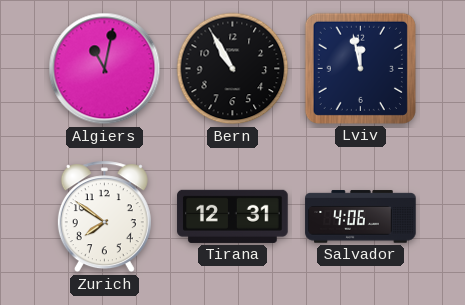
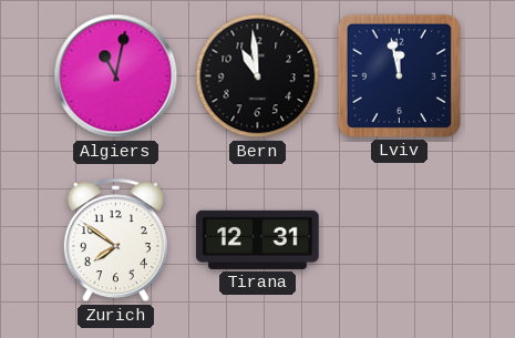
Bern: 10:55 -> 10:59
Salvador: 4:06 -> none
